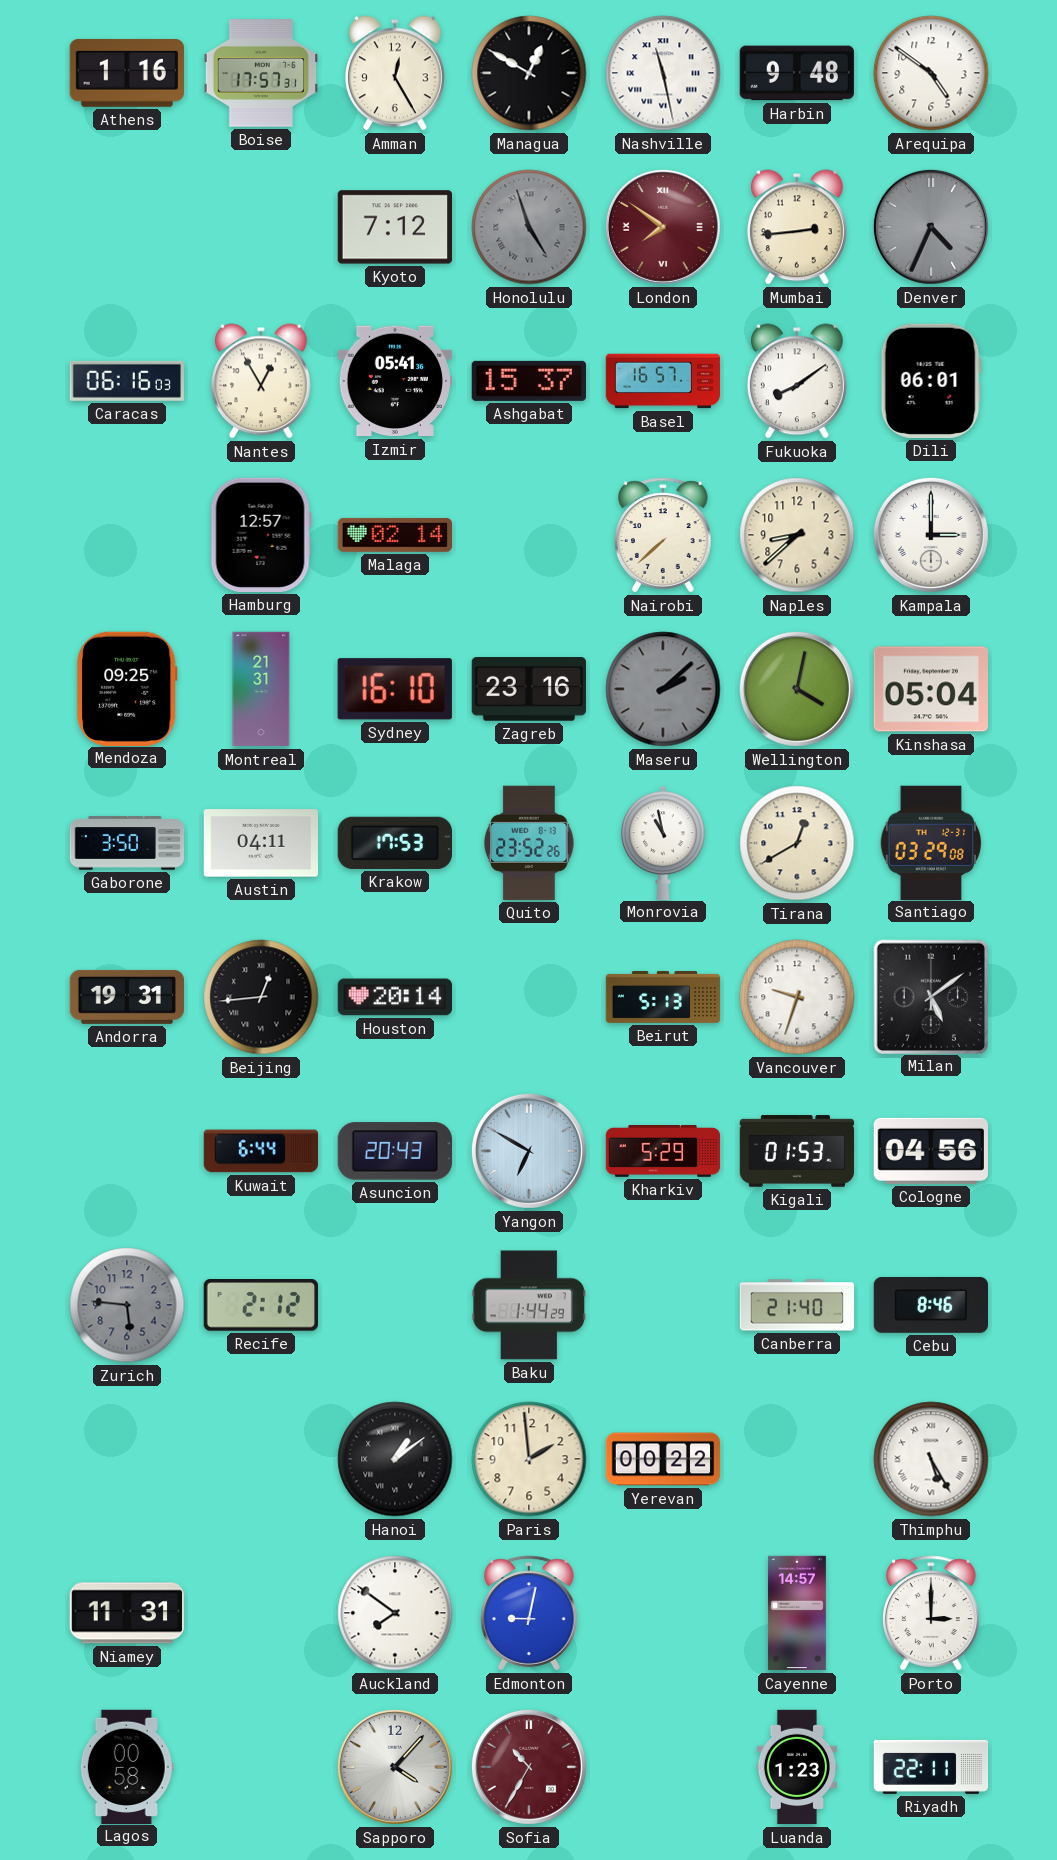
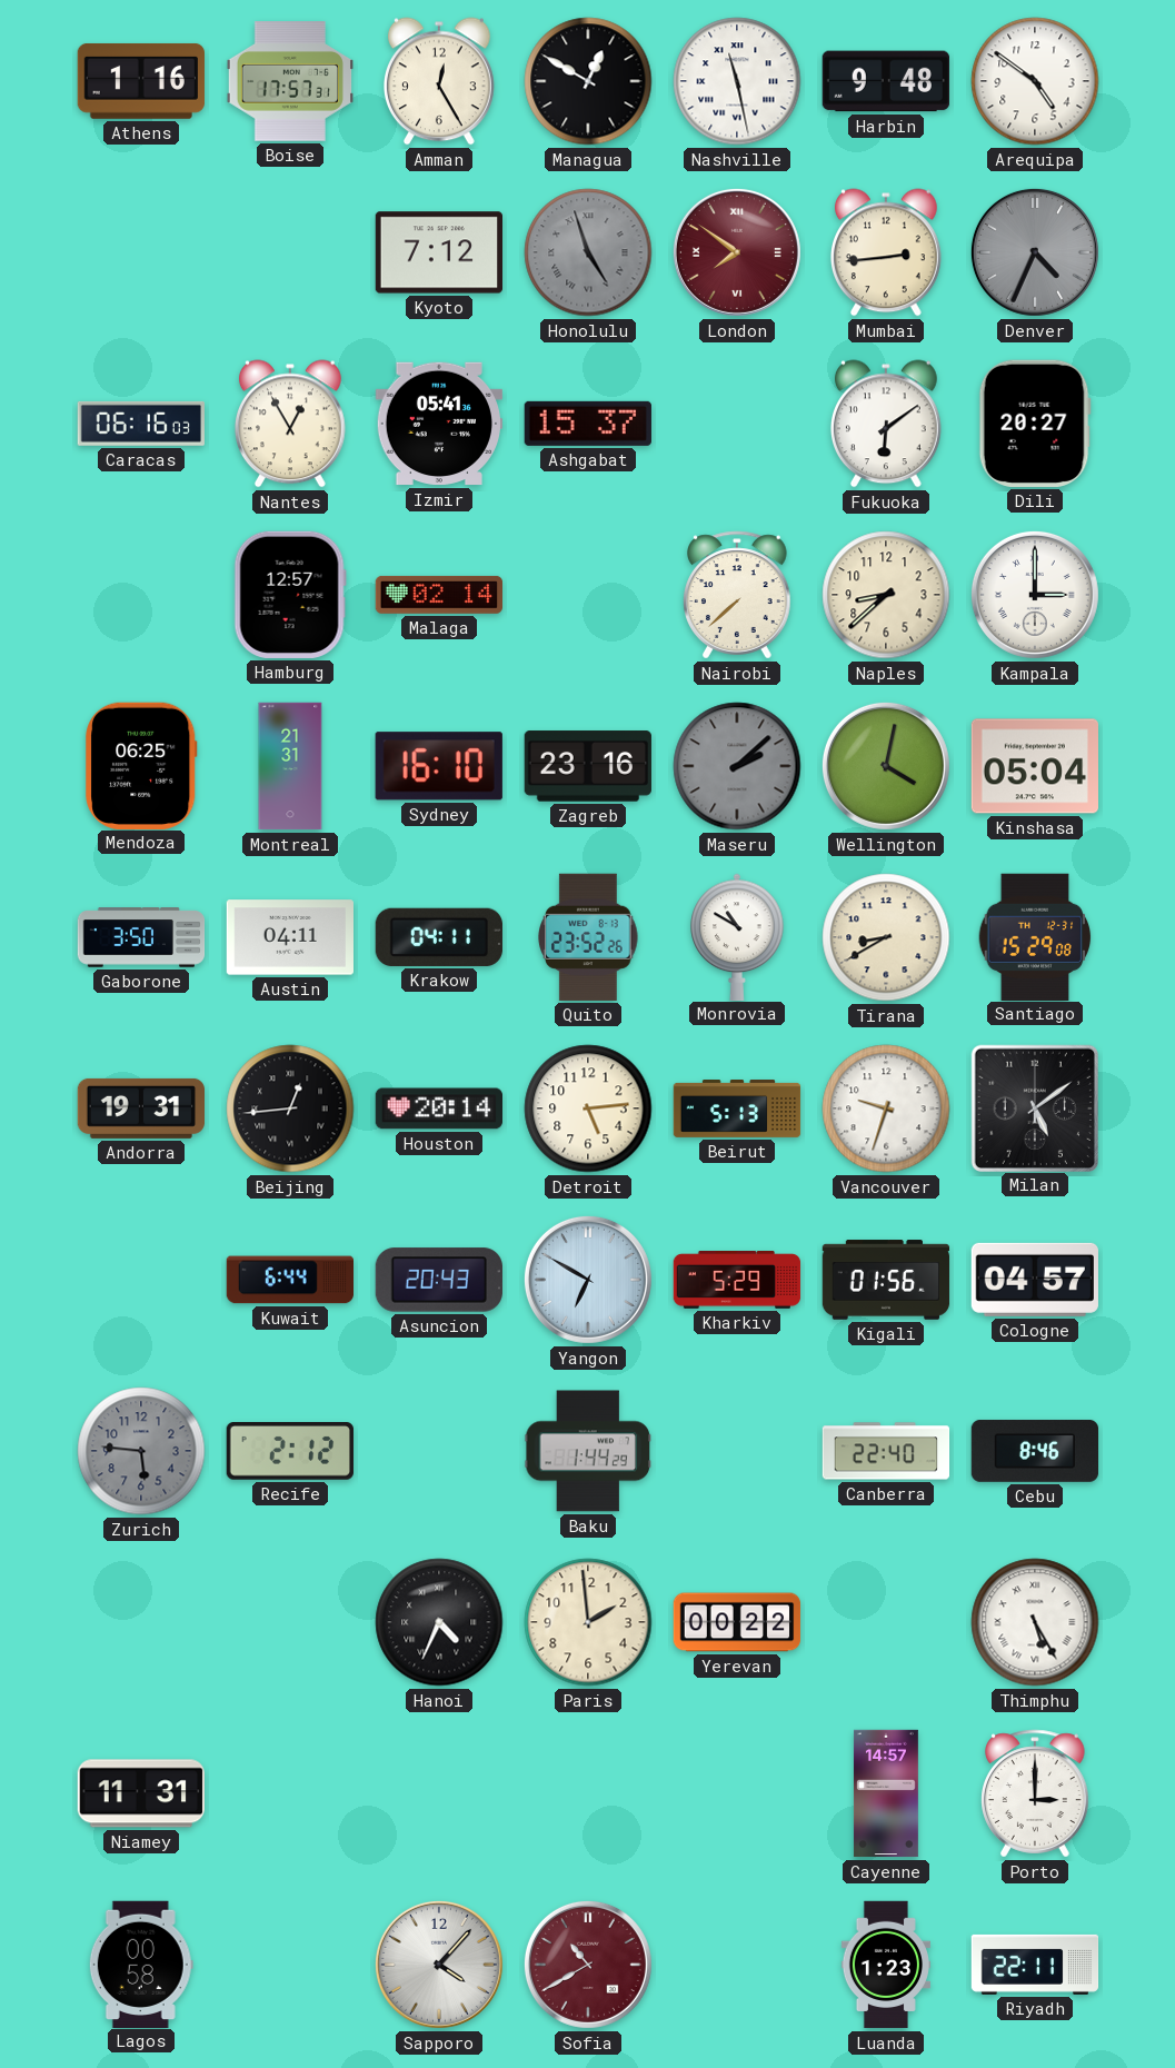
Basel: 16:57 -> none
Fukuoka: 8:09 -> 6:09
Dili: 06:01 -> 20:27
Mendoza: 09:25 -> 06:25
Krakow: 17:53 -> 04:11
Monrovia: 10:58 -> 10:50
Tirana: 12:40 -> 8:40
Santiago: 03:29 -> 15:29
Detroit: none -> 5:14
Kigali: 01:53 -> 01:56
Cologne: 04:56 -> 04:57
Canberra: 21:40 -> 22:40
Hanoi: 1:09 -> 4:34
Auckland: 7:51 -> none
Edmonton: 9:02 -> none
Sofia: 10:35 -> 10:40
